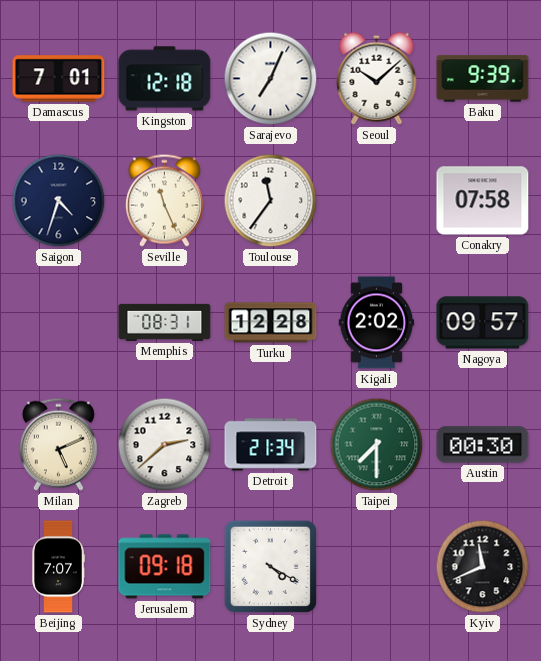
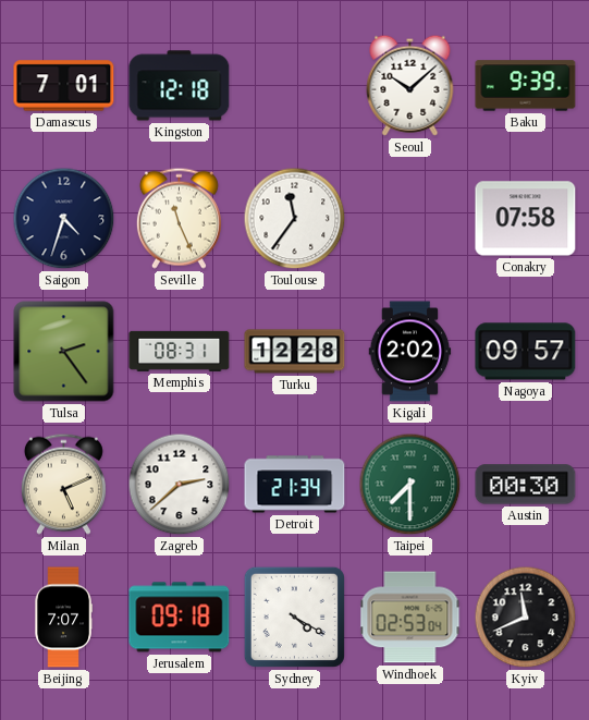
Sarajevo: 7:04 -> none
Tulsa: none -> 2:24
Windhoek: none -> 02:53
